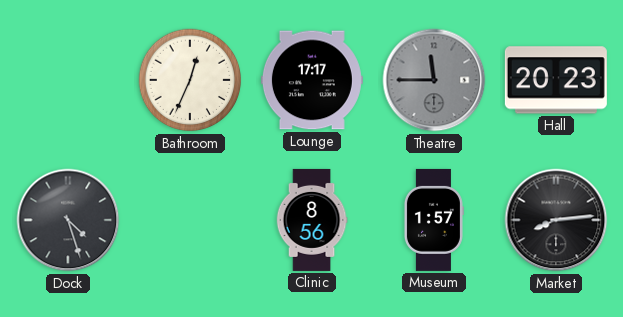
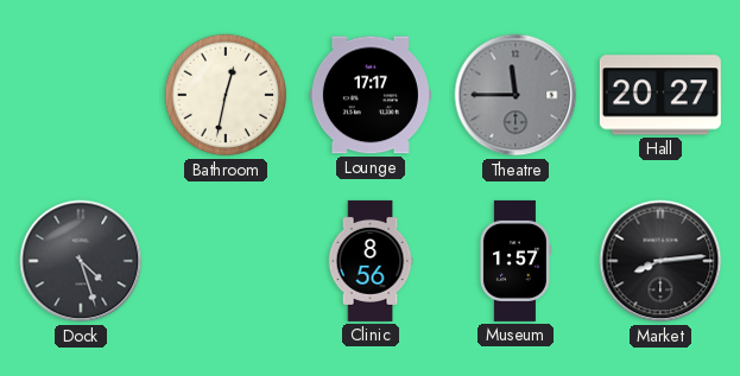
Bathroom: 12:34 -> 12:32
Hall: 20:23 -> 20:27
